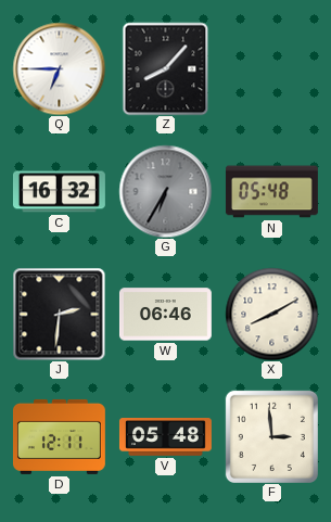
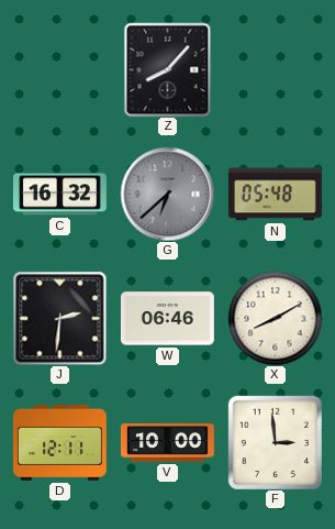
Q: 6:45 -> none
G: 6:35 -> 6:38
V: 05:48 -> 10:00
